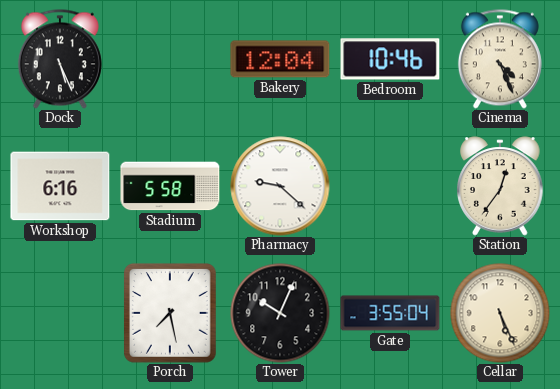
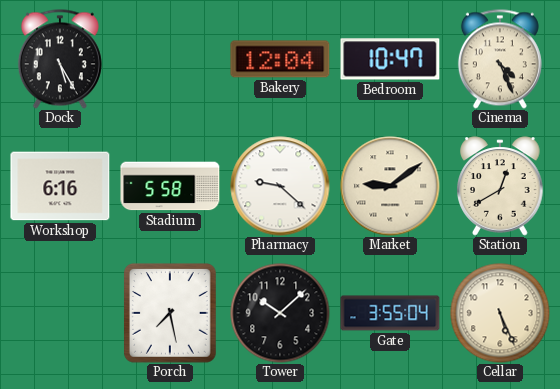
Dock: 5:26 -> 5:25
Bedroom: 10:46 -> 10:47
Market: none -> 9:09
Station: 12:36 -> 12:40
Tower: 10:04 -> 10:08
